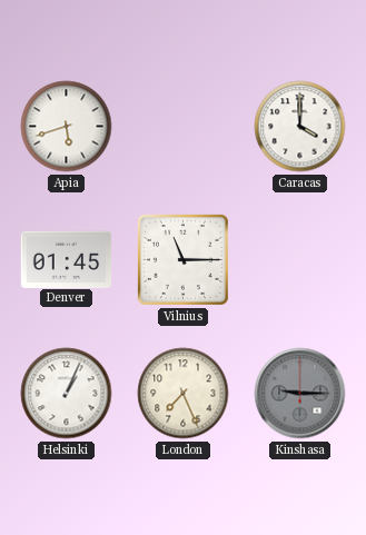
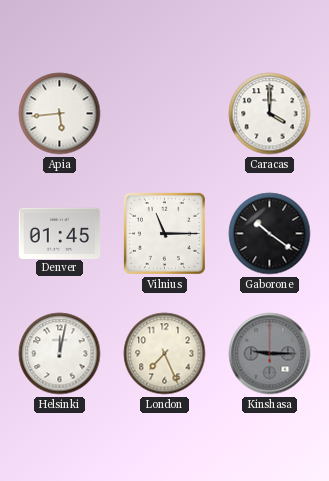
Apia: 5:42 -> 5:44
Gaborone: none -> 10:21
Helsinki: 1:04 -> 12:02
